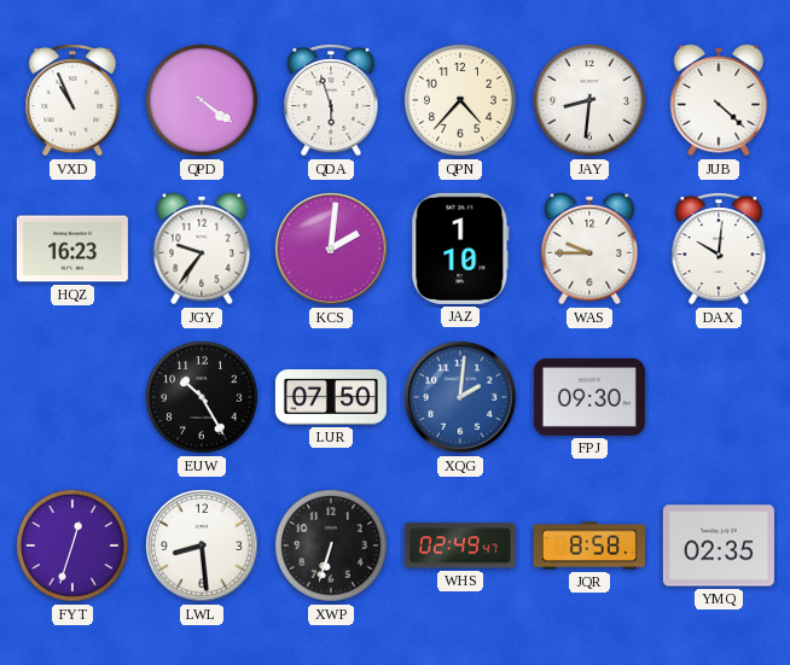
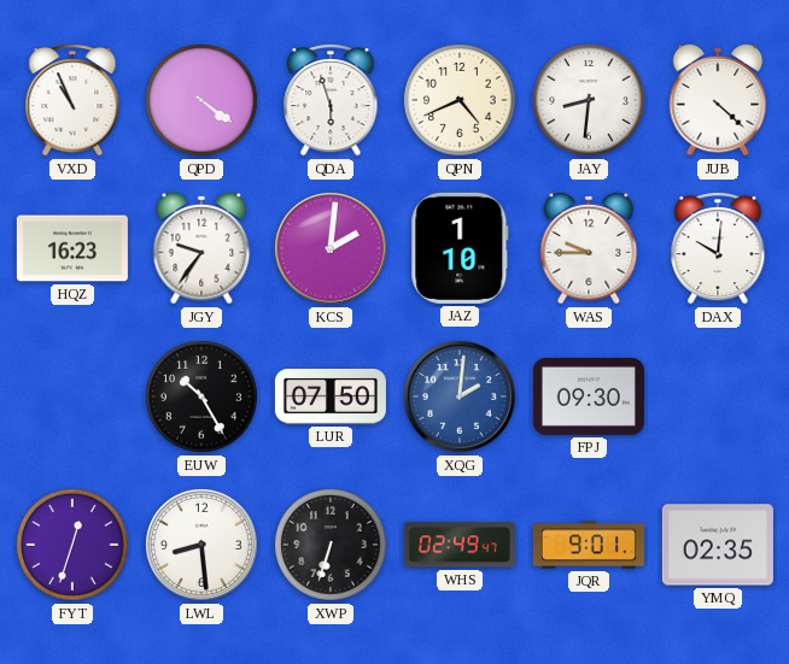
QPN: 4:37 -> 4:41
JQR: 8:58 -> 9:01
